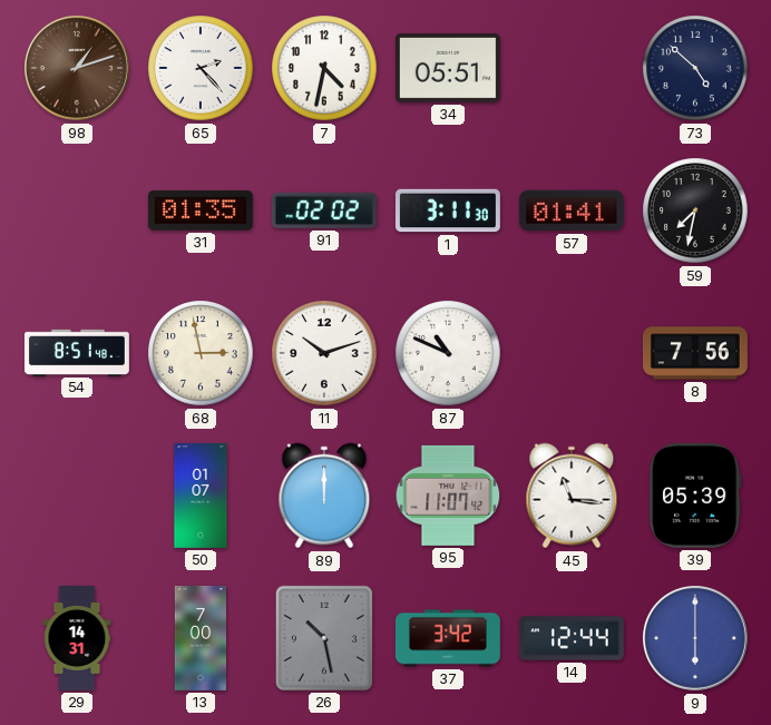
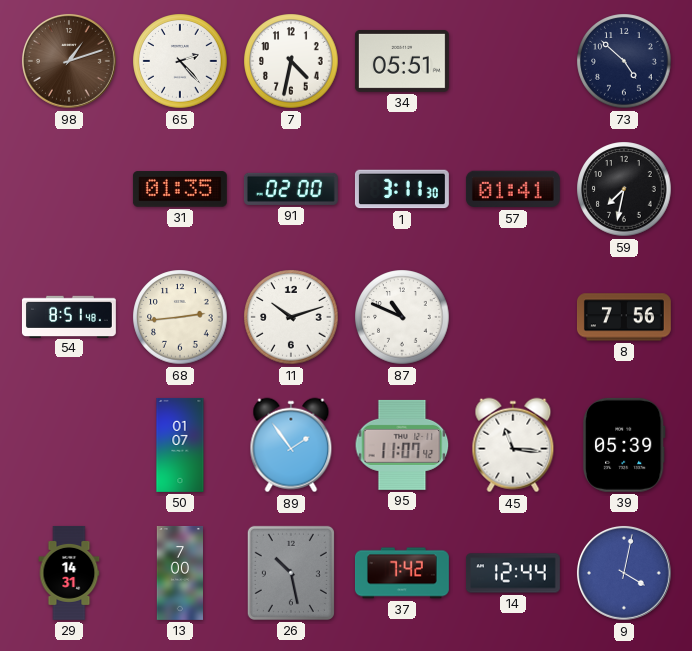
91: 02:02 -> 02:00
68: 2:58 -> 2:44
89: 12:00 -> 1:54
37: 3:42 -> 7:42
9: 6:00 -> 4:02
